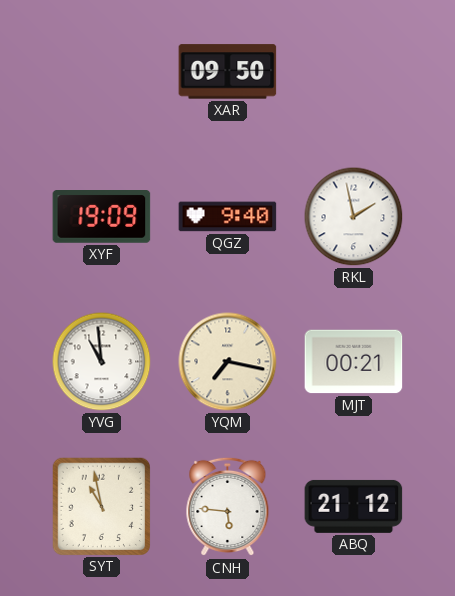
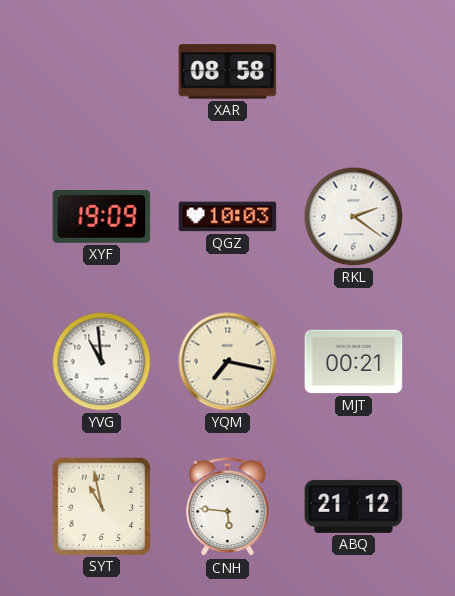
XAR: 09:50 -> 08:58
QGZ: 9:40 -> 10:03
RKL: 1:58 -> 2:21
